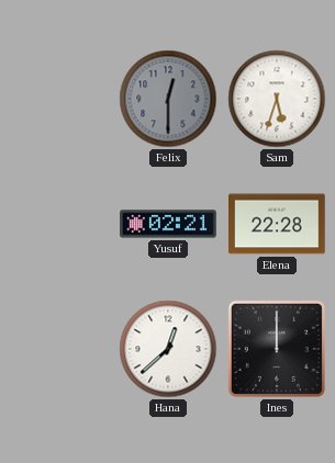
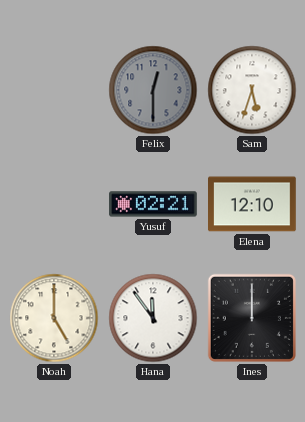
Elena: 22:28 -> 12:10
Noah: none -> 5:00
Hana: 12:38 -> 11:54
